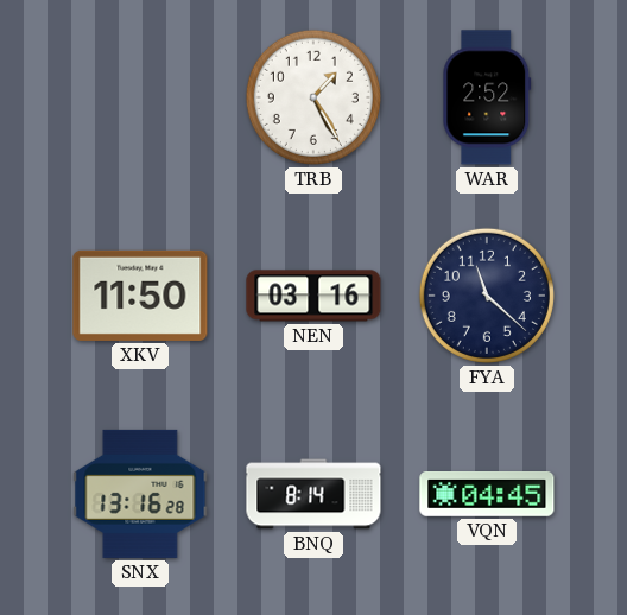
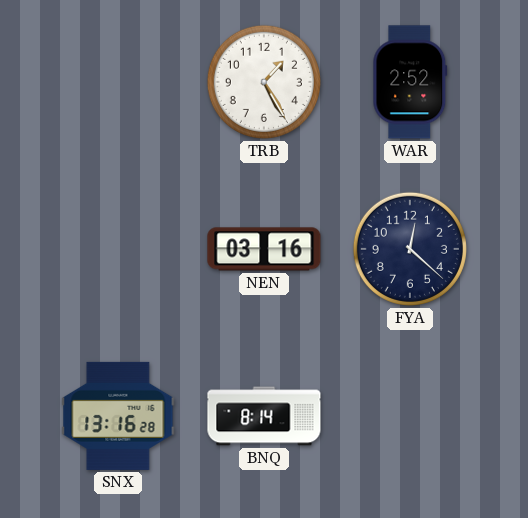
XKV: 11:50 -> none
FYA: 11:22 -> 12:22
VQN: 04:45 -> none
